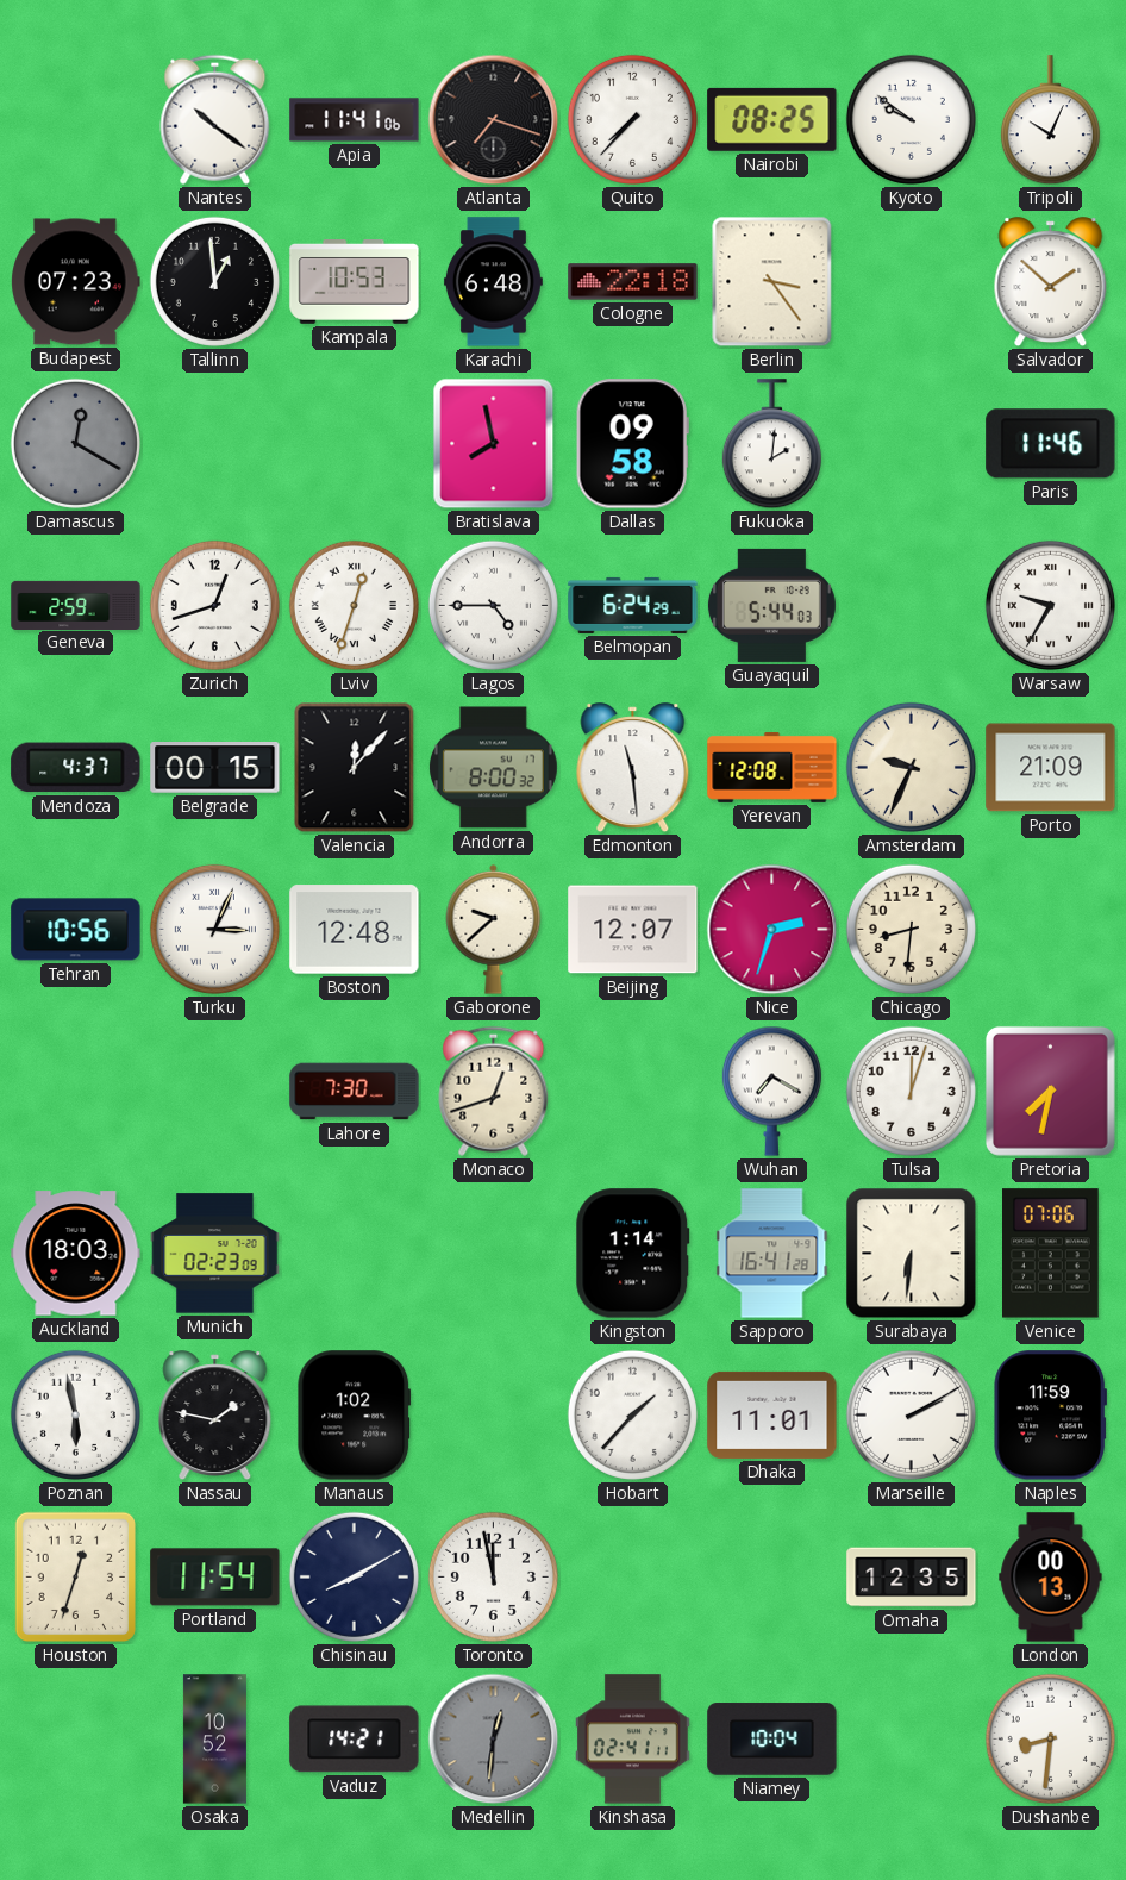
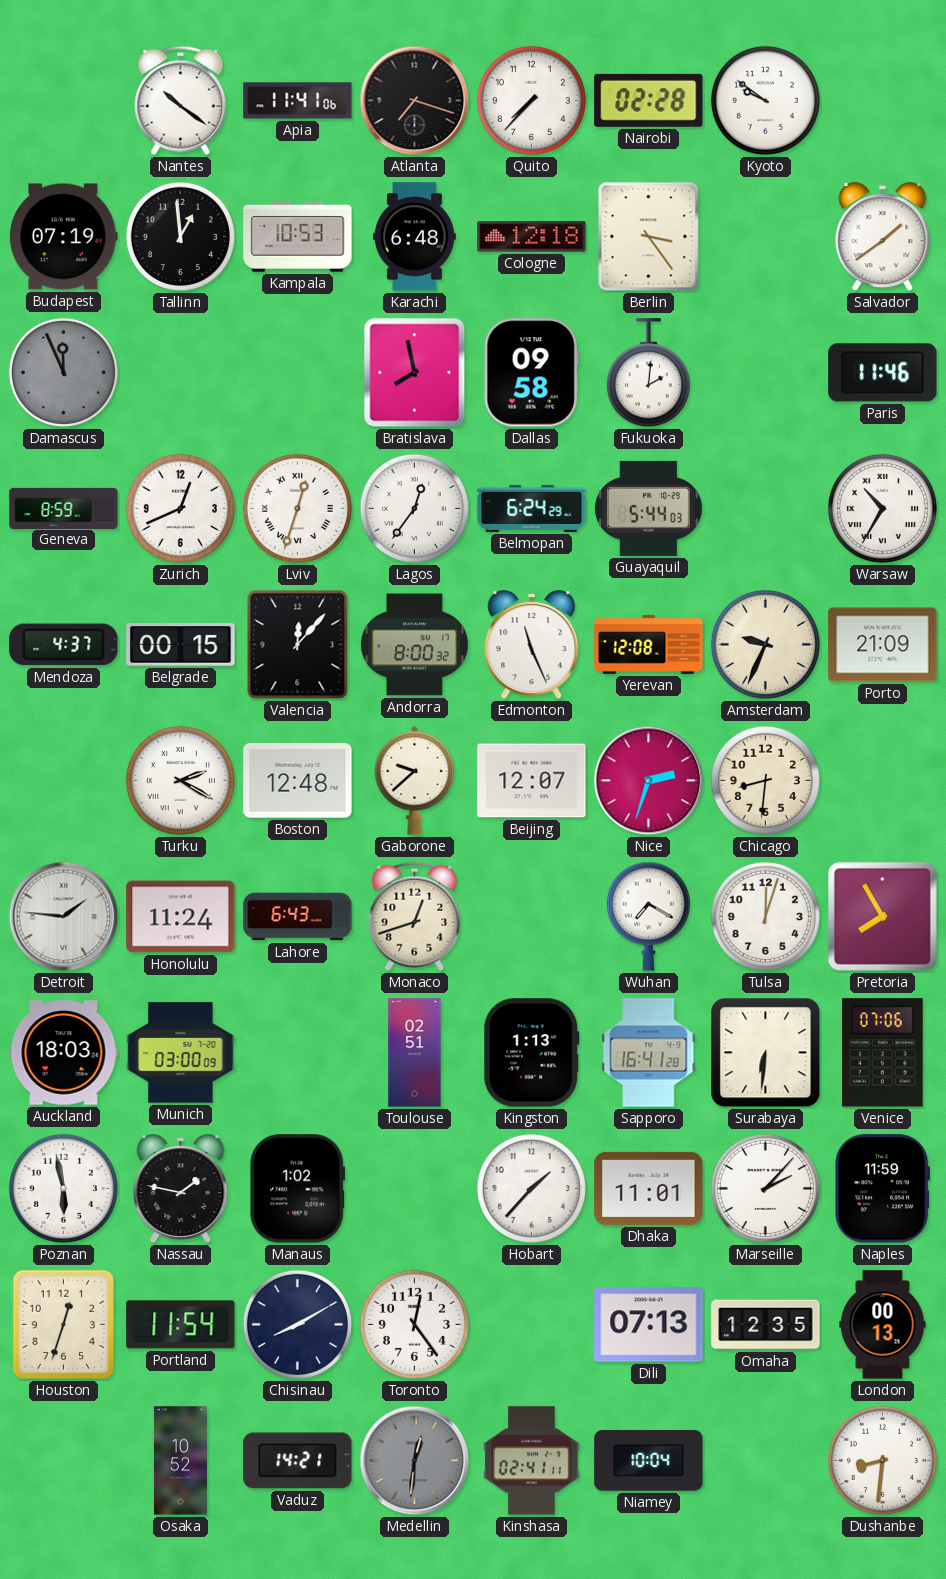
Nairobi: 08:25 -> 02:28
Tripoli: 10:04 -> none
Budapest: 07:23 -> 07:19
Cologne: 22:18 -> 12:18
Salvador: 1:52 -> 1:39
Damascus: 12:20 -> 11:56
Geneva: 2:59 -> 8:59
Zurich: 12:42 -> 12:41
Lagos: 4:45 -> 12:36
Warsaw: 9:35 -> 10:35
Edmonton: 11:29 -> 11:26
Tehran: 10:56 -> none
Turku: 3:04 -> 2:20
Detroit: none -> 1:46
Honolulu: none -> 11:24
Lahore: 7:30 -> 6:43
Pretoria: 7:32 -> 7:55
Munich: 02:23 -> 03:00
Toulouse: none -> 02:51
Kingston: 1:14 -> 1:13
Marseille: 2:10 -> 2:07
Toronto: 11:58 -> 12:24
Dili: none -> 07:13
